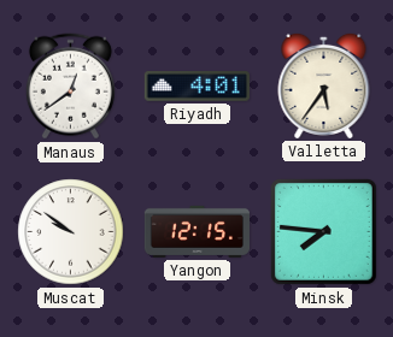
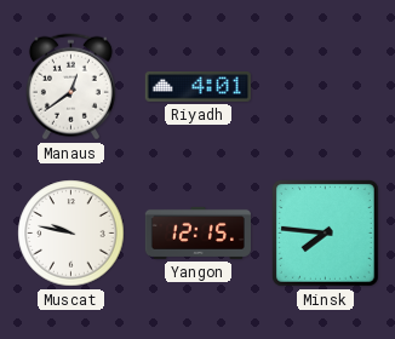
Valletta: 5:36 -> none
Muscat: 9:51 -> 9:47
